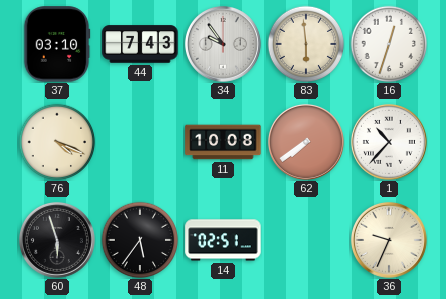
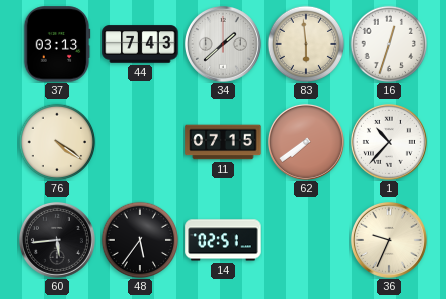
37: 03:10 -> 03:13
34: 9:54 -> 1:38
76: 4:19 -> 4:21
11: 10:08 -> 07:15
60: 5:57 -> 5:44
